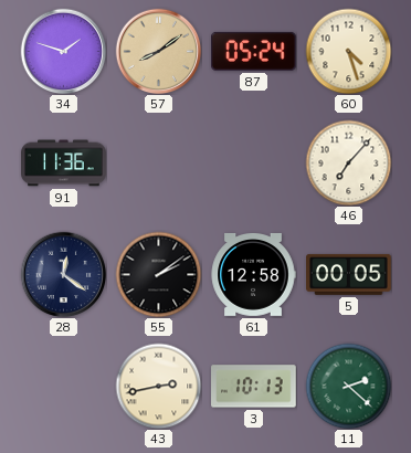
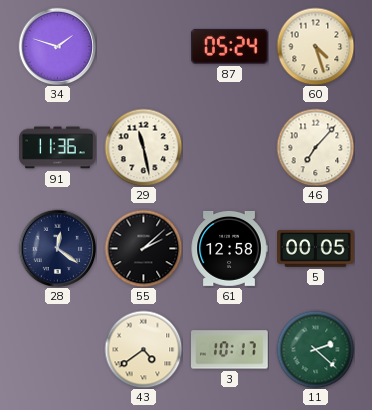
57: 8:09 -> none
29: none -> 11:28
55: 2:09 -> 2:08
43: 2:43 -> 4:39
3: 10:13 -> 10:17
